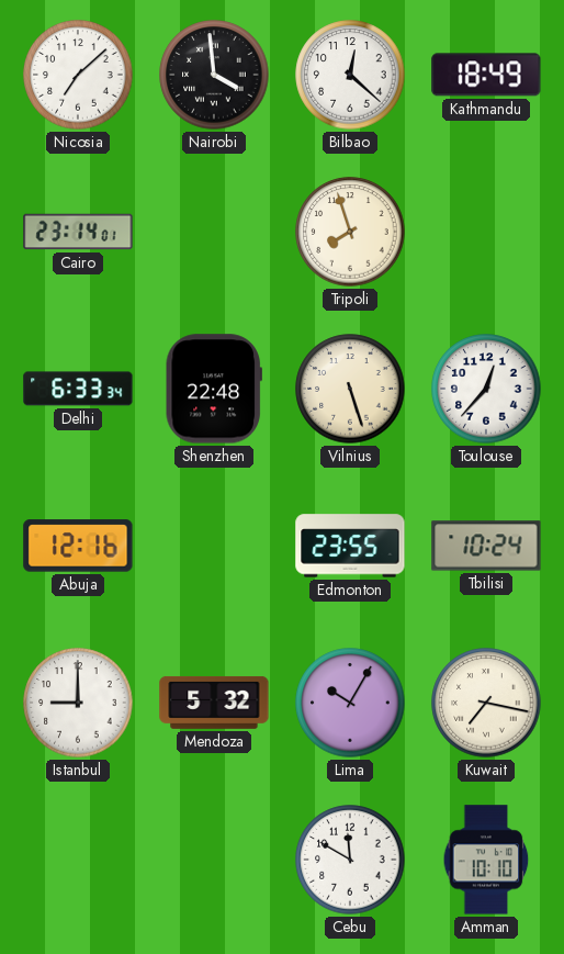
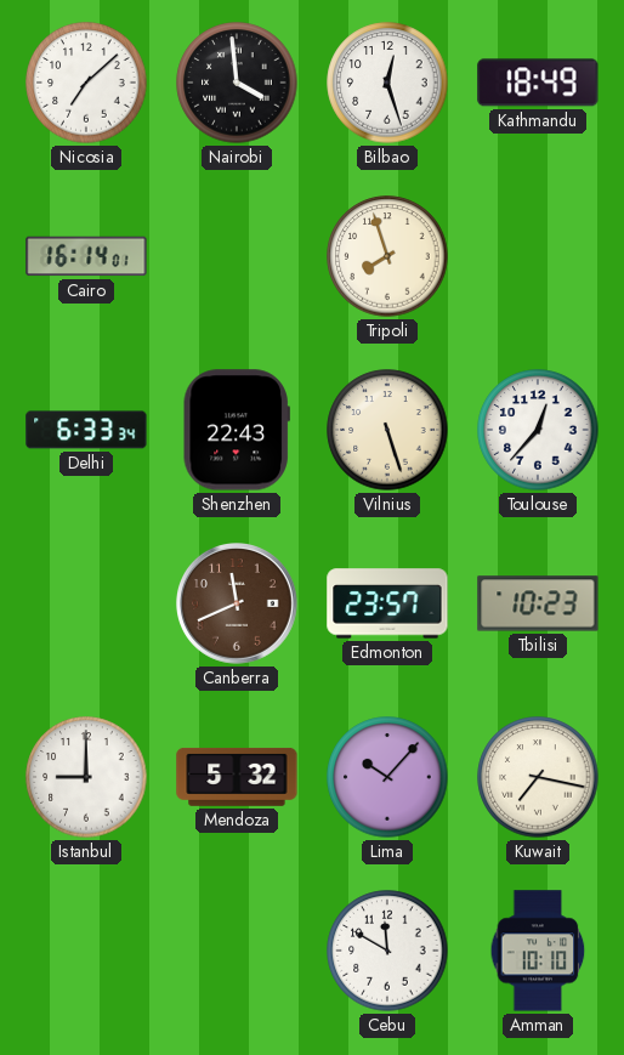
Bilbao: 12:22 -> 12:27
Cairo: 23:14 -> 16:14
Shenzhen: 22:48 -> 22:43
Abuja: 12:16 -> none
Canberra: none -> 11:41
Edmonton: 23:55 -> 23:57
Tbilisi: 10:24 -> 10:23
Lima: 10:05 -> 10:07
